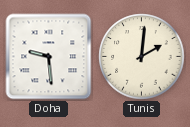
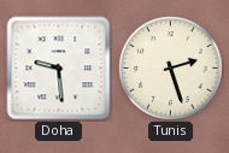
Tunis: 2:01 -> 2:27
